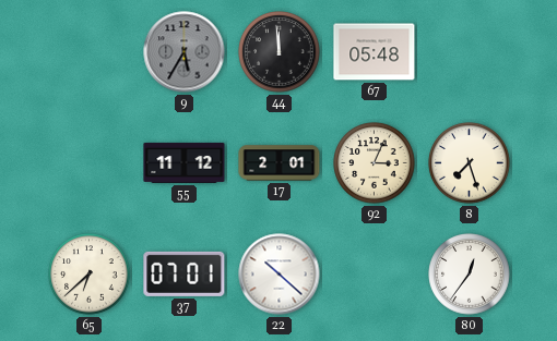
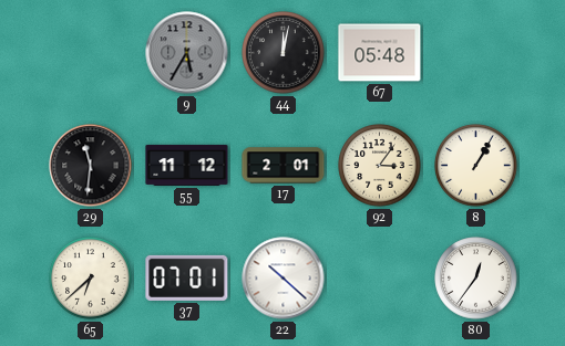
44: 11:59 -> 12:02
29: none -> 11:31
92: 3:04 -> 3:06
8: 7:27 -> 1:05
